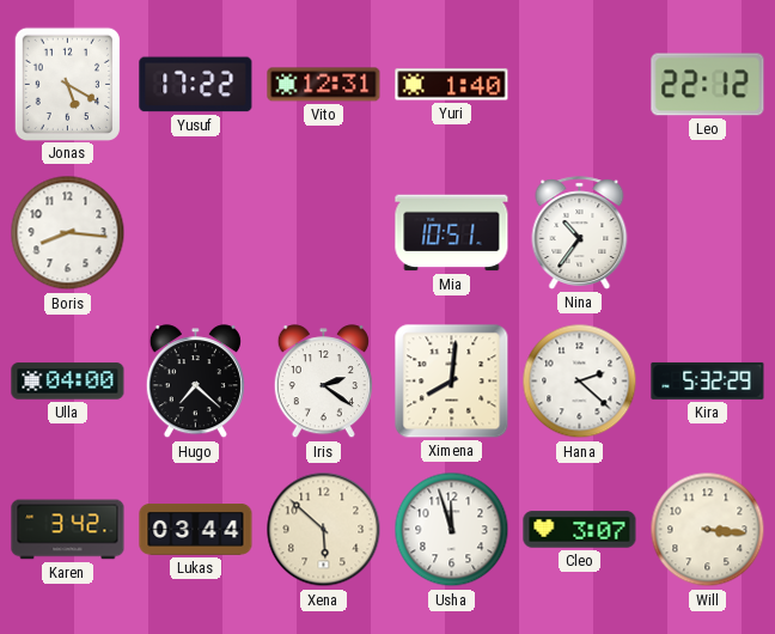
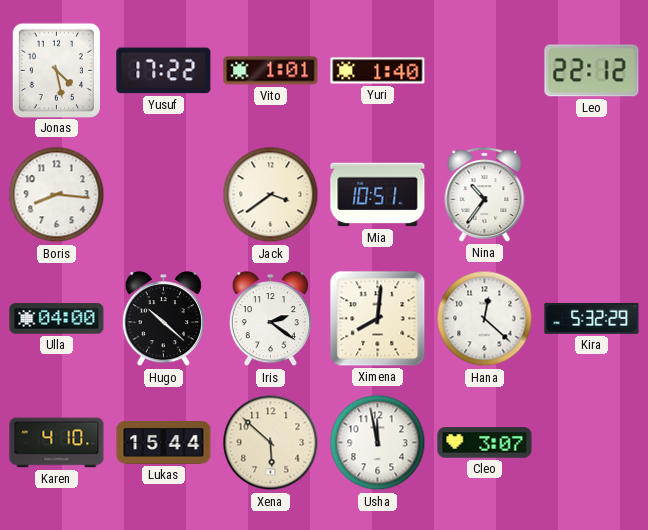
Jonas: 5:20 -> 4:28
Vito: 12:31 -> 1:01
Jack: none -> 3:39
Hugo: 7:22 -> 10:22
Hana: 2:22 -> 12:22
Karen: 3:42 -> 4:10
Lukas: 03:44 -> 15:44
Usha: 11:57 -> 11:58
Will: 3:16 -> none
